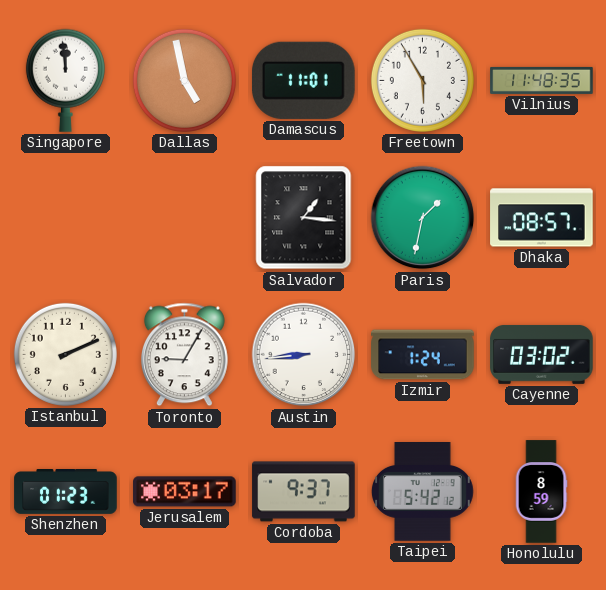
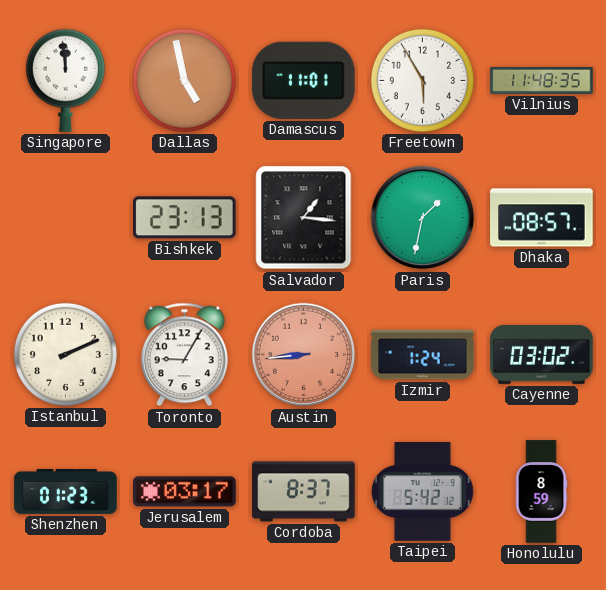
Bishkek: none -> 23:13
Austin dial: white -> salmon
Cordoba: 9:37 -> 8:37
